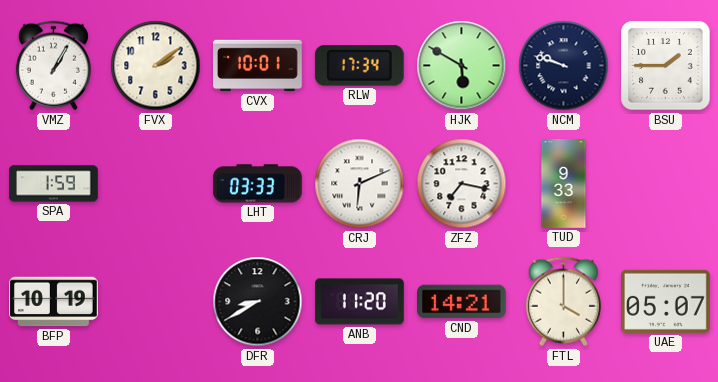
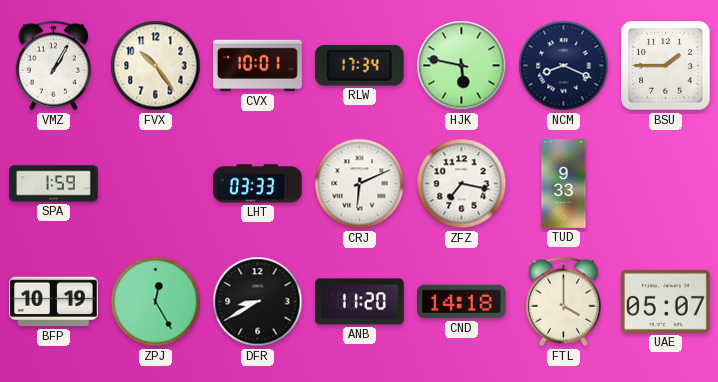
FVX: 2:09 -> 10:24
HJK: 5:50 -> 5:47
NCM: 9:48 -> 8:19
ZPJ: none -> 12:25
CND: 14:21 -> 14:18
